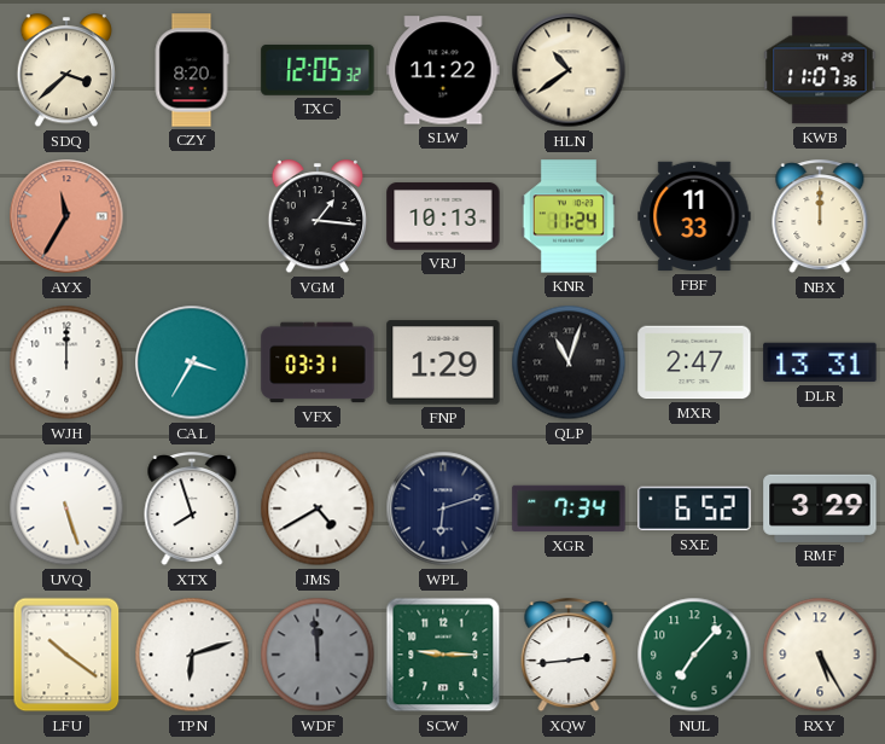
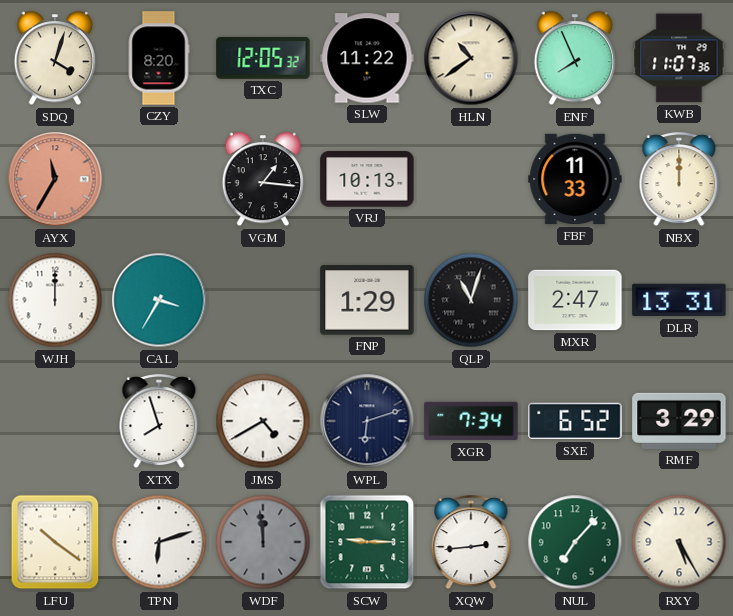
SDQ: 3:38 -> 4:03
ENF: none -> 7:56
KNR: 11:24 -> none
VFX: 03:31 -> none
UVQ: 5:27 -> none
